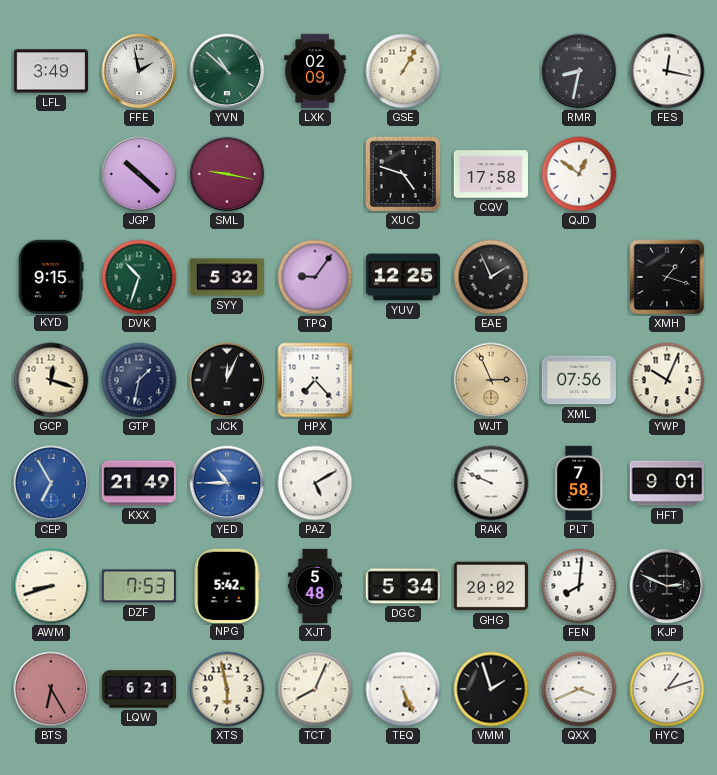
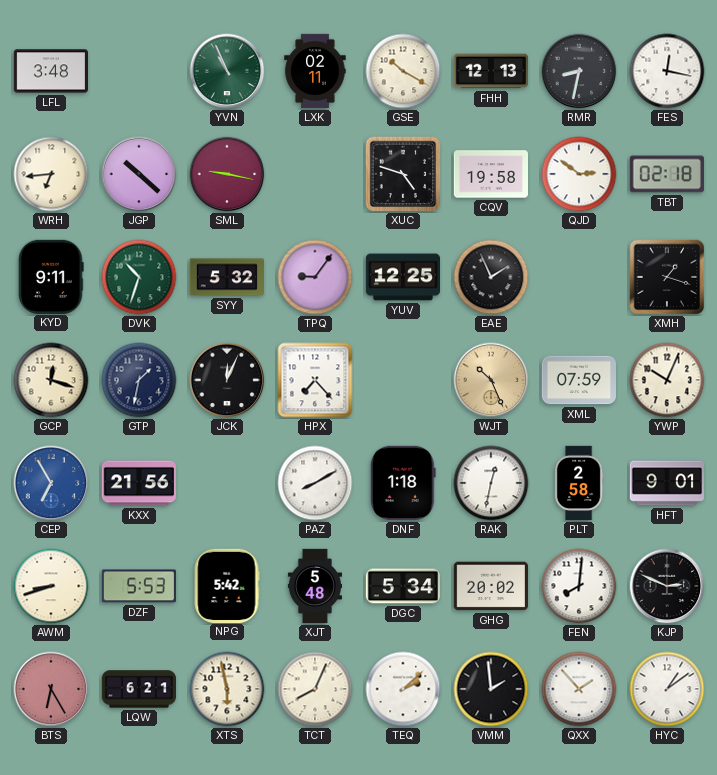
LFL: 3:49 -> 3:48
FFE: 1:58 -> none
YVN: 10:52 -> 10:56
LXK: 02:09 -> 02:11
GSE: 1:05 -> 10:20
FHH: none -> 12:13
WRH: none -> 6:44
CQV: 17:58 -> 19:58
QJD: 12:51 -> 2:51
TBT: none -> 02:18
KYD: 9:15 -> 9:11
WJT: 2:56 -> 10:26
XML: 07:56 -> 07:59
KXX: 21:49 -> 21:56
YED: 10:45 -> none
PAZ: 5:10 -> 8:10
DNF: none -> 1:18
RAK: 9:49 -> 12:32
PLT: 7:58 -> 2:58
DZF: 7:53 -> 5:53
TEQ: 5:26 -> 2:08
VMM: 1:57 -> 1:59
QXX: 3:41 -> 1:53
HYC: 1:12 -> 1:09
